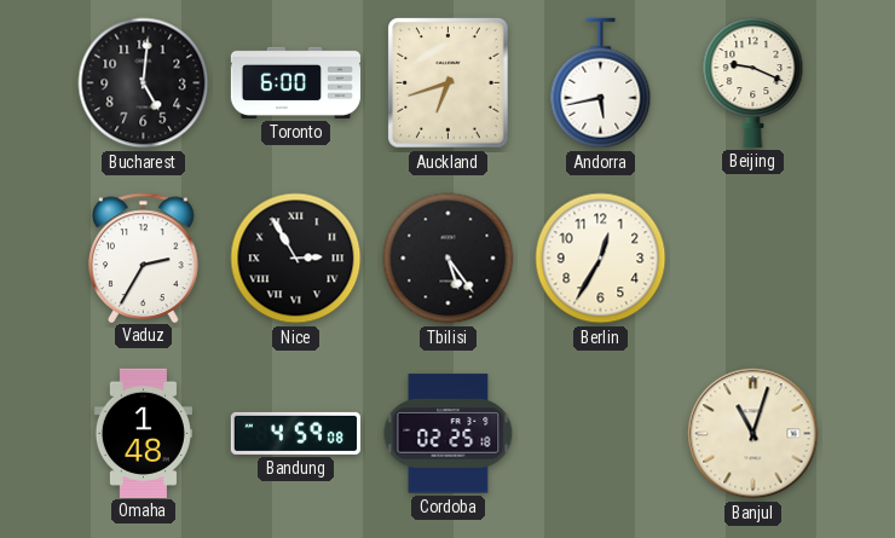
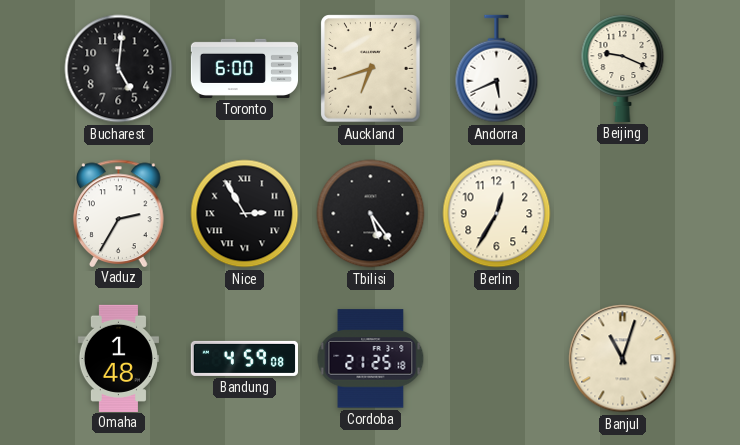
Andorra: 5:43 -> 5:41
Cordoba: 02:25 -> 21:25
